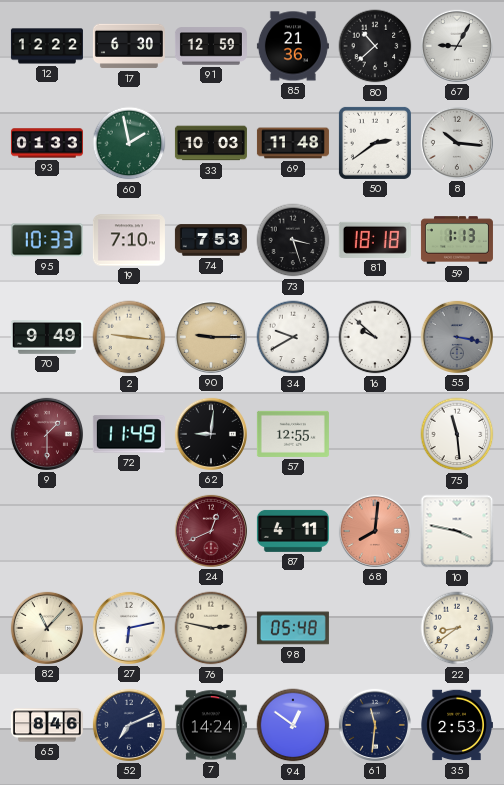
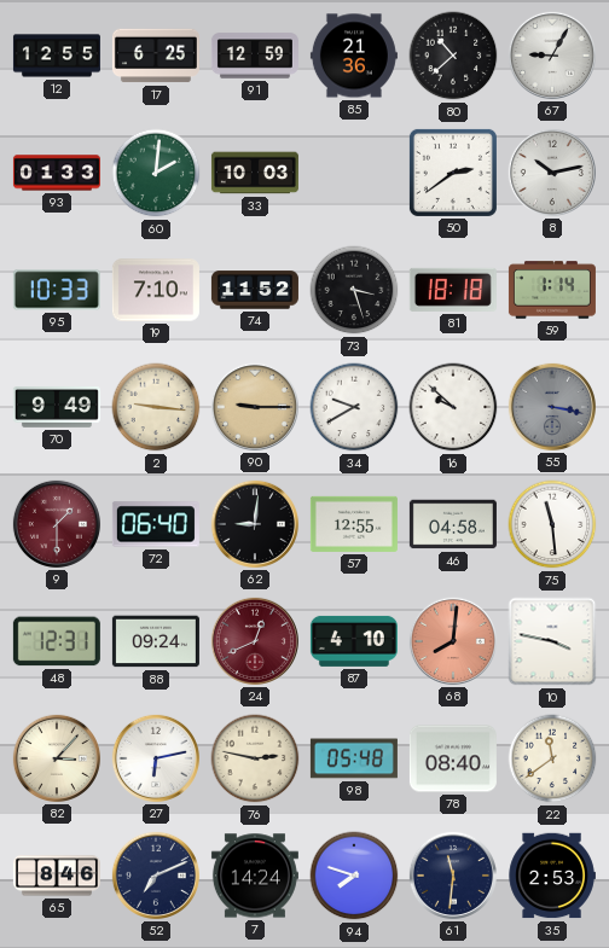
12: 12:22 -> 12:55
17: 6:30 -> 6:25
60: 1:58 -> 2:01
69: 11:48 -> none
8: 10:16 -> 10:13
74: 7:53 -> 11:52
59: 1:13 -> 1:14
72: 11:49 -> 06:40
46: none -> 04:58
48: none -> 12:31
88: none -> 09:24
87: 4:11 -> 4:10
82: 11:07 -> 3:07
78: none -> 08:40
22: 8:39 -> 11:39
94: 12:51 -> 7:48
